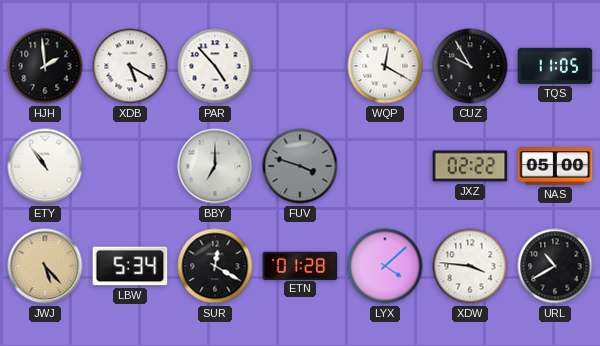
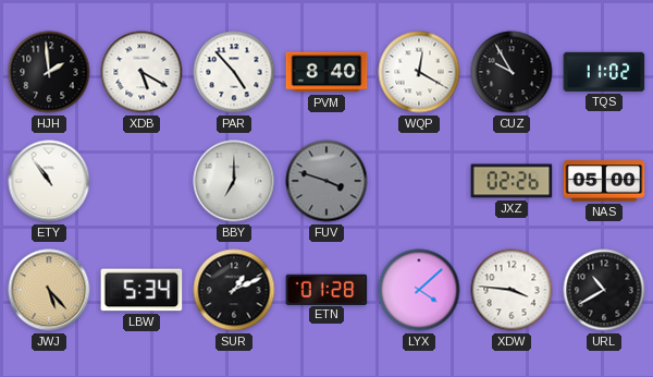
PVM: none -> 8:40
TQS: 11:05 -> 11:02
JXZ: 02:22 -> 02:26
SUR: 12:20 -> 1:11
